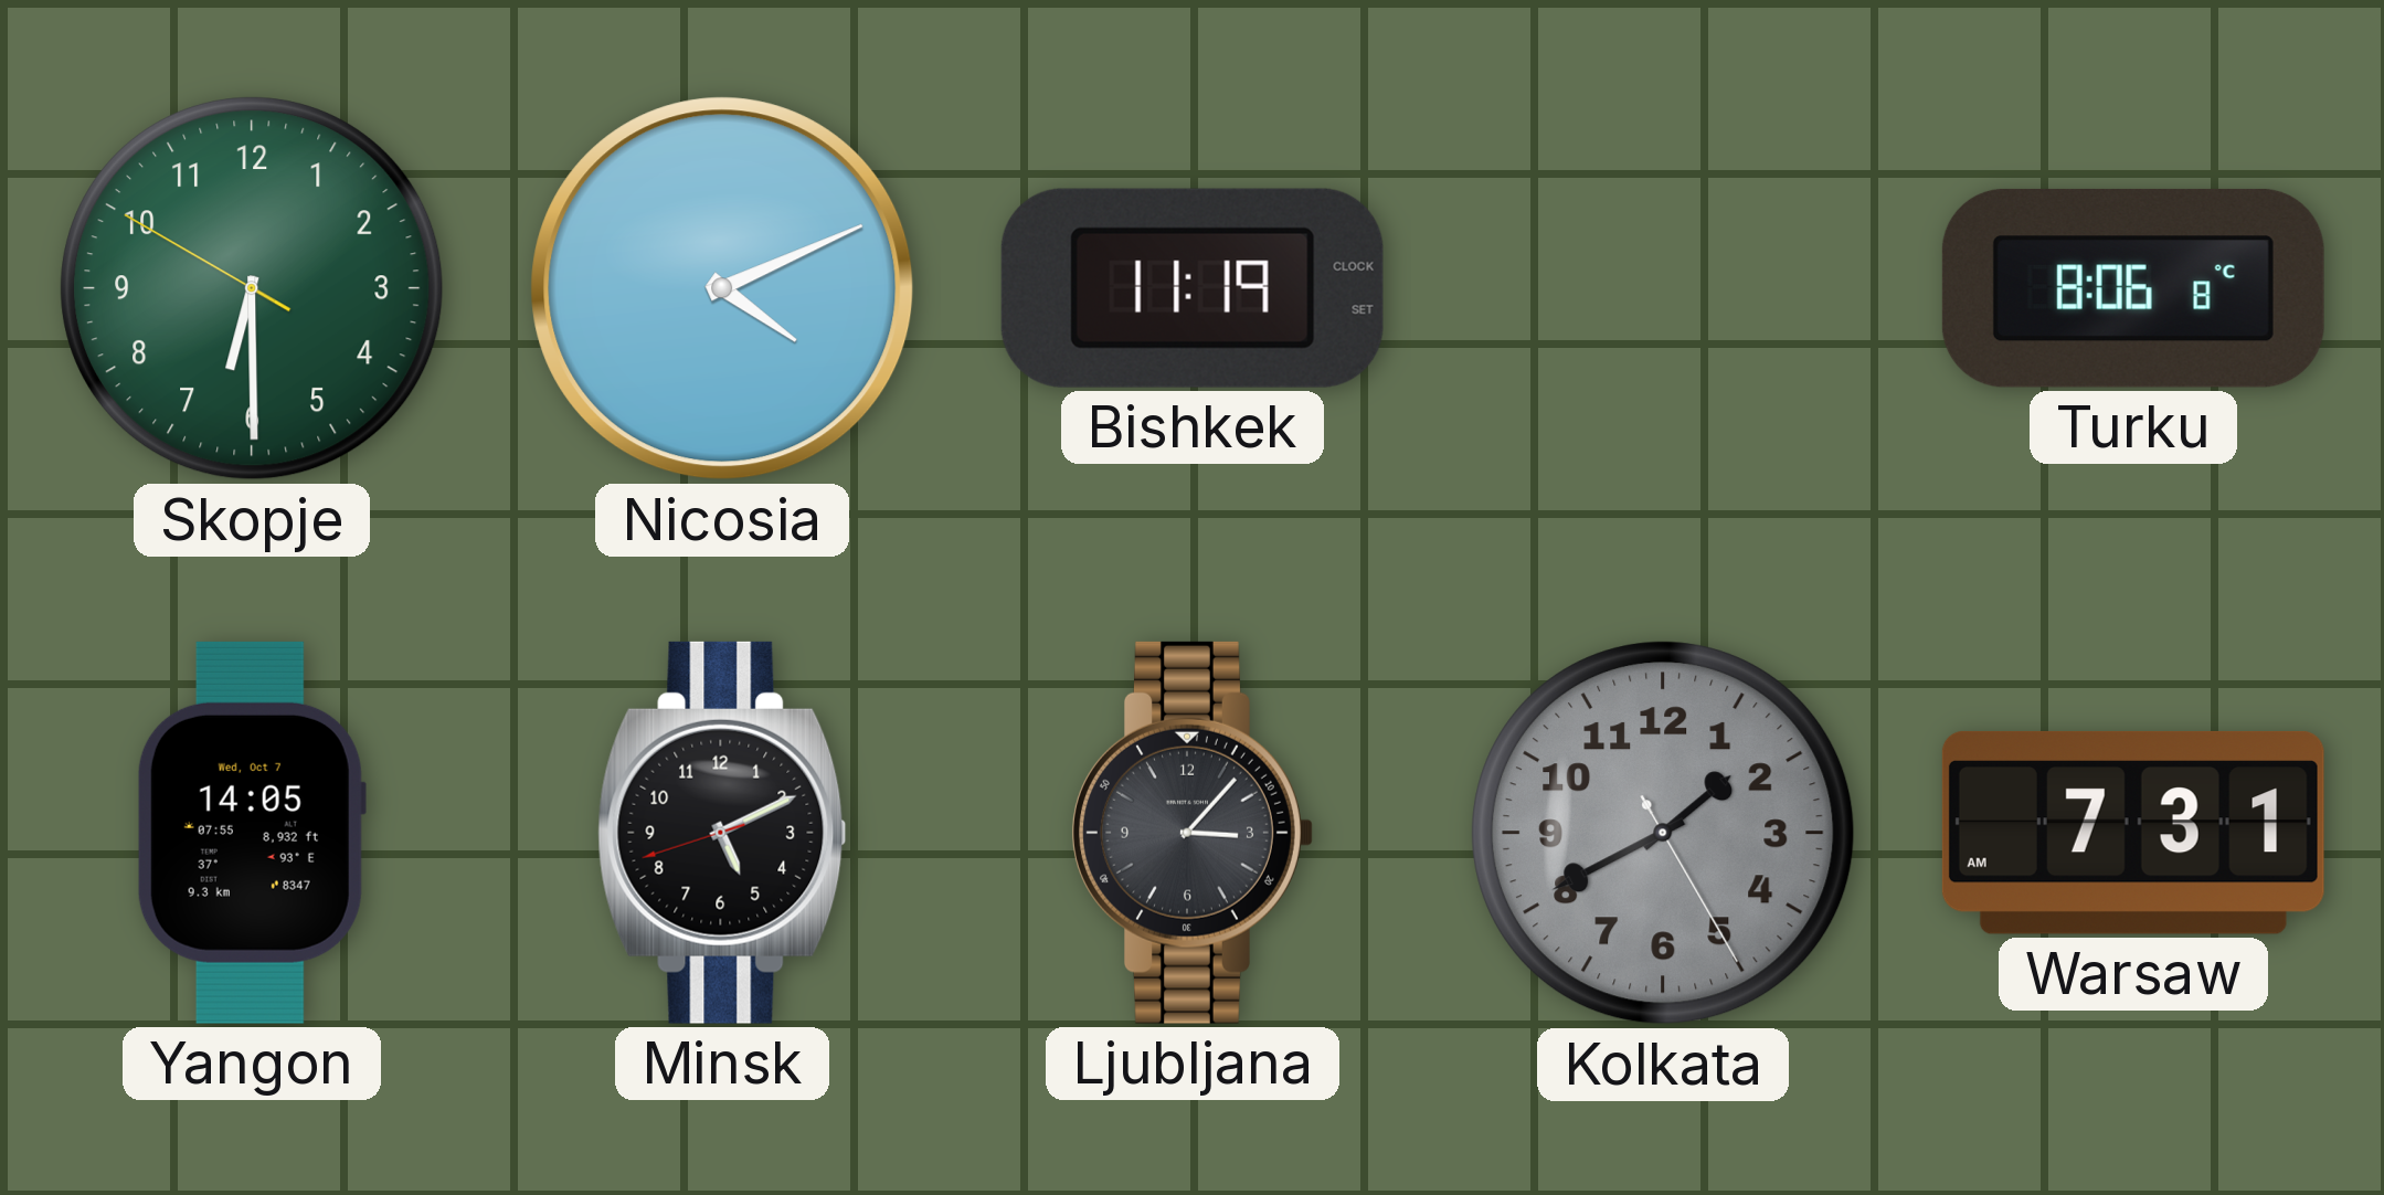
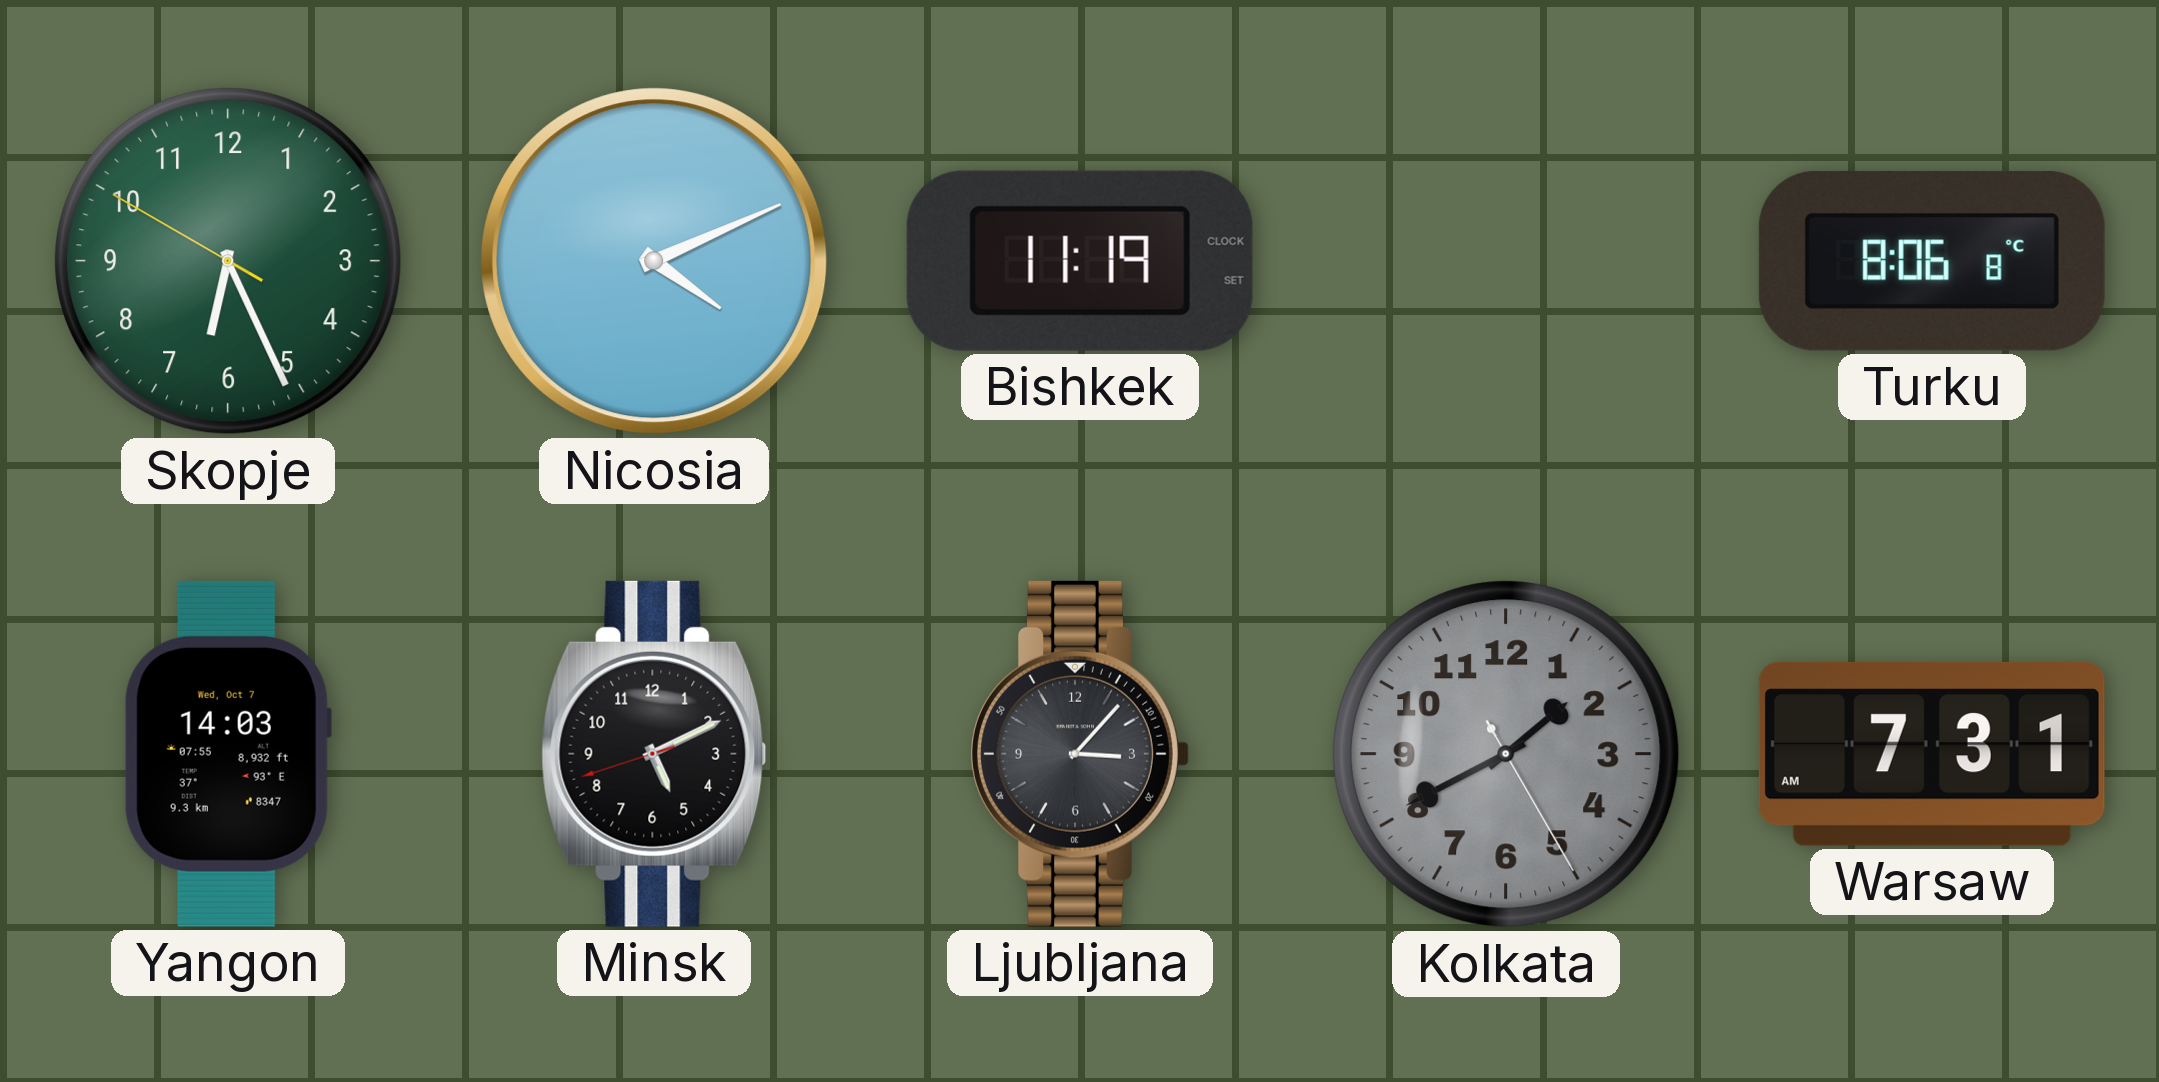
Skopje: 6:29 -> 6:25
Yangon: 14:05 -> 14:03
